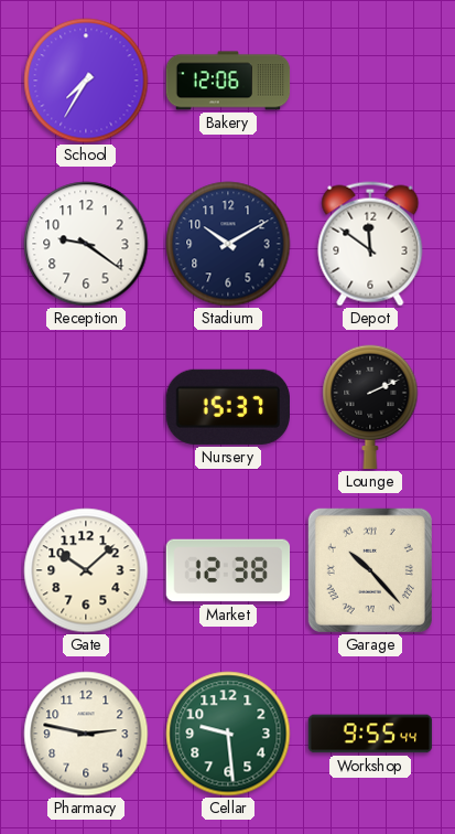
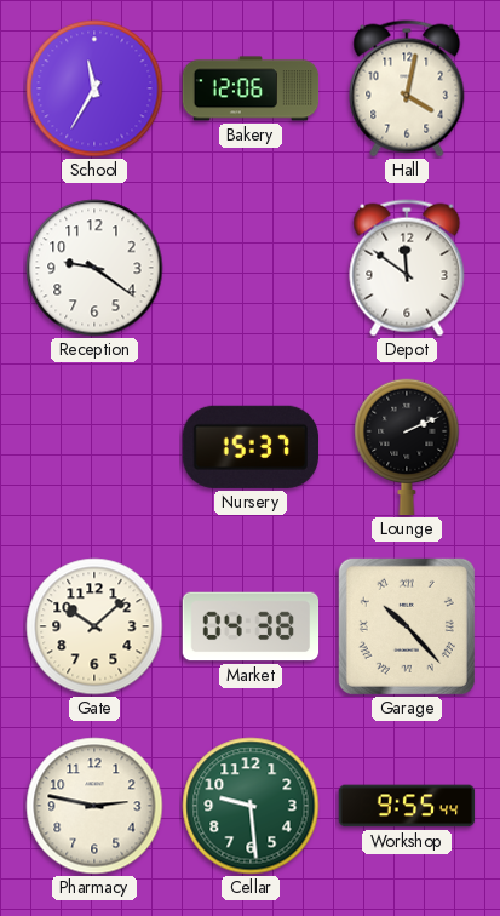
School: 7:35 -> 11:35
Hall: none -> 4:02
Stadium: 10:10 -> none
Market: 12:38 -> 04:38
